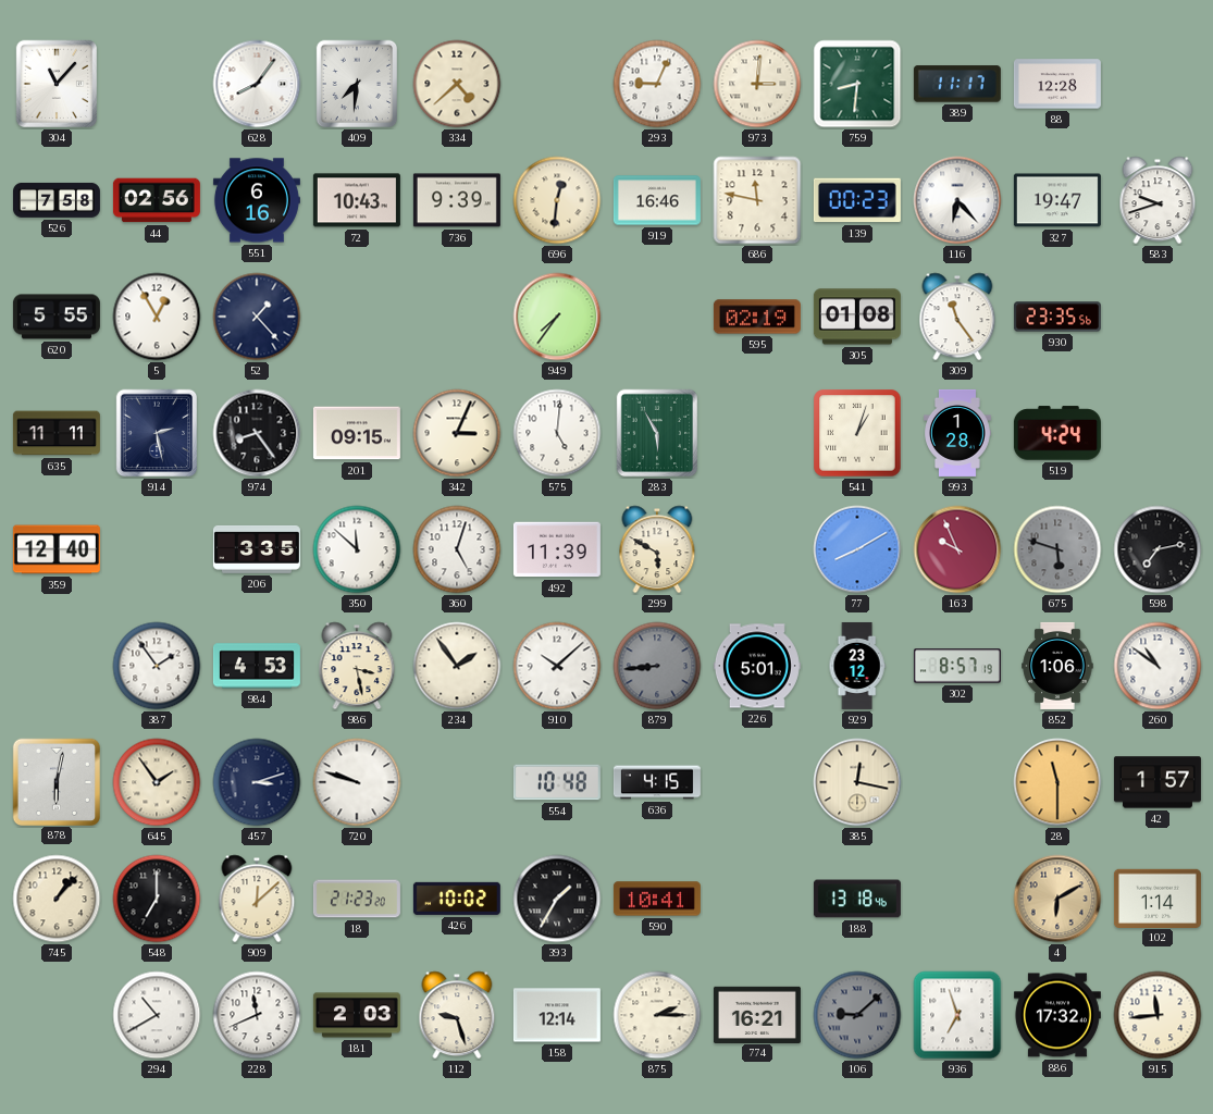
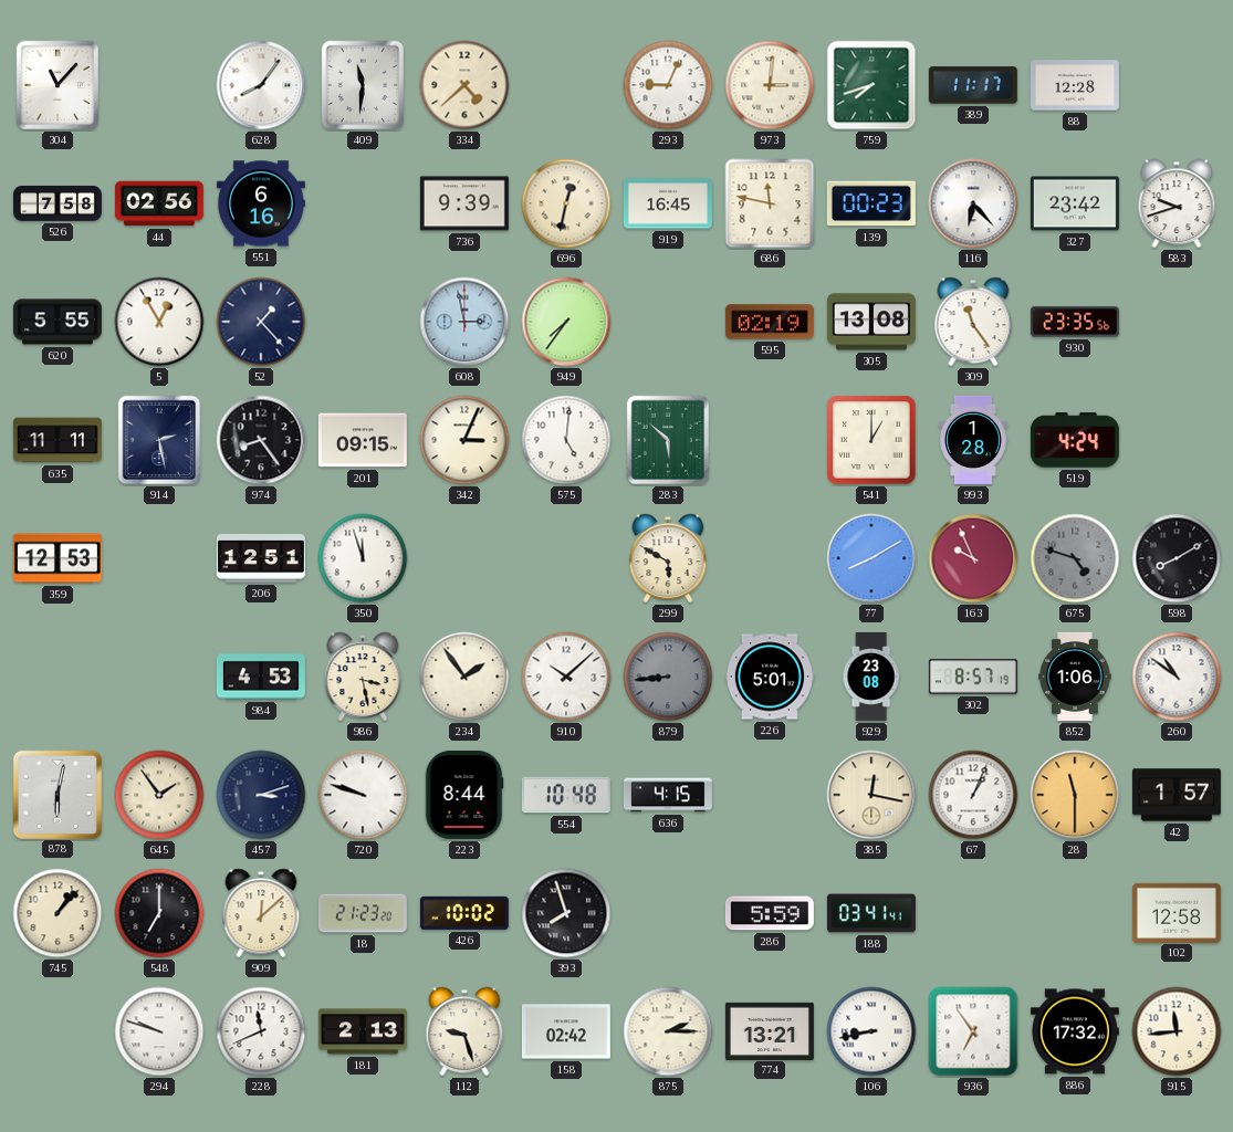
409: 7:31 -> 11:31
759: 8:31 -> 7:42
72: 10:43 -> none
696: 12:31 -> 12:32
919: 16:46 -> 16:45
327: 19:47 -> 23:42
608: none -> 2:58
305: 01:08 -> 13:08
283: 5:55 -> 5:52
541: 1:03 -> 1:00
359: 12:40 -> 12:53
206: 3:35 -> 12:51
350: 11:52 -> 11:57
360: 5:03 -> none
492: 11:39 -> none
675: 5:48 -> 4:48
598: 7:13 -> 8:10
387: 1:54 -> none
929: 23:12 -> 23:08
223: none -> 8:44
67: none -> 1:04
393: 1:35 -> 7:57
590: 10:41 -> none
286: none -> 5:59
188: 13:18 -> 03:41
4: 6:10 -> none
102: 1:14 -> 12:58
294: 10:40 -> 9:48
181: 2:03 -> 2:13
158: 12:14 -> 02:42
774: 16:21 -> 13:21
106: 9:08 -> 8:43
106 dial: grey -> white
936: 6:57 -> 6:54
